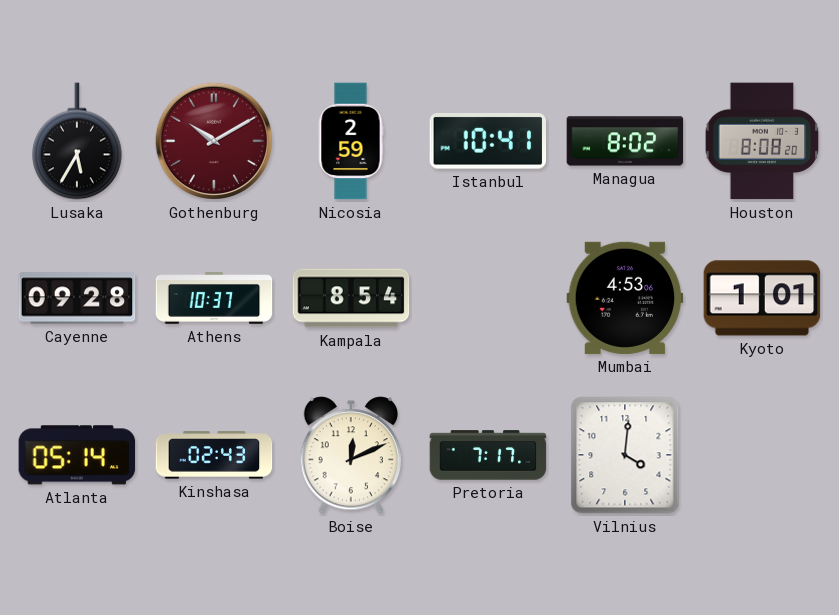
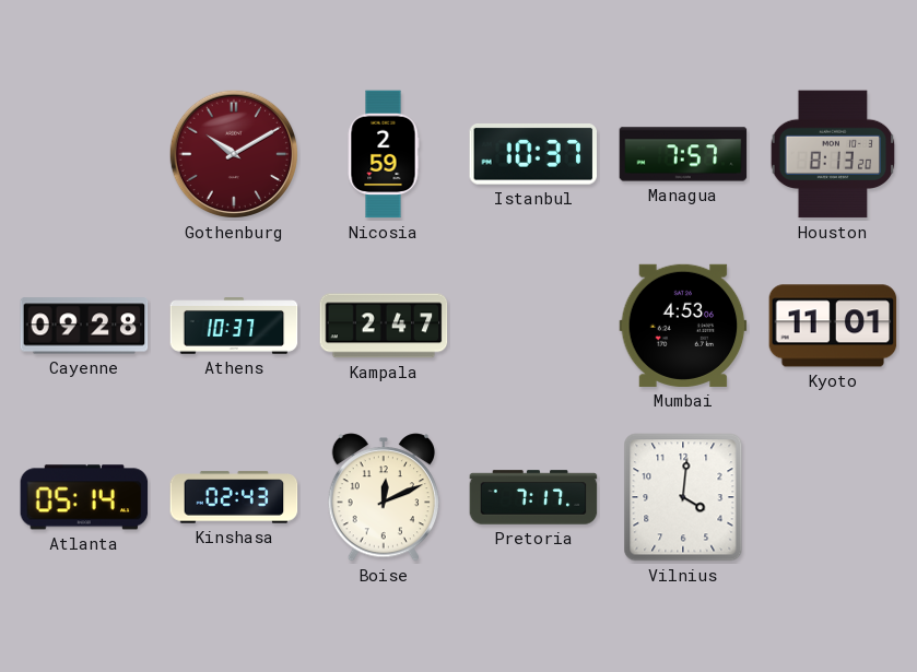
Lusaka: 5:35 -> none
Istanbul: 10:41 -> 10:37
Managua: 8:02 -> 7:57
Houston: 8:08 -> 8:13
Kampala: 8:54 -> 2:47
Kyoto: 1:01 -> 11:01
